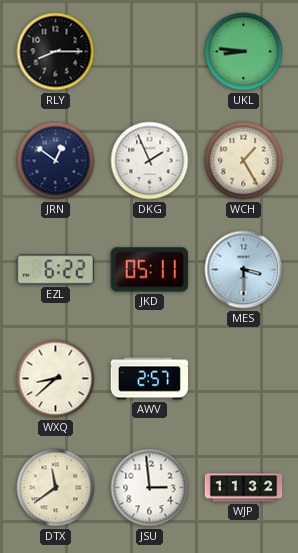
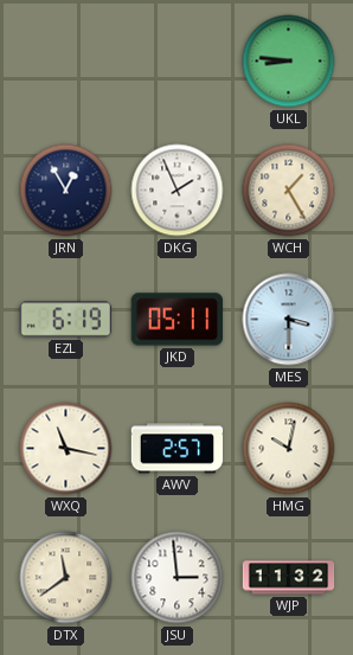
RLY: 8:15 -> none
JRN: 12:51 -> 12:55
EZL: 6:22 -> 6:19
WXQ: 8:38 -> 11:17
HMG: none -> 10:02
